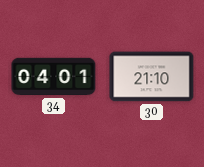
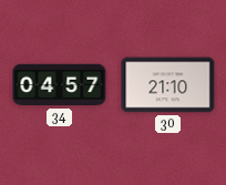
34: 04:01 -> 04:57
